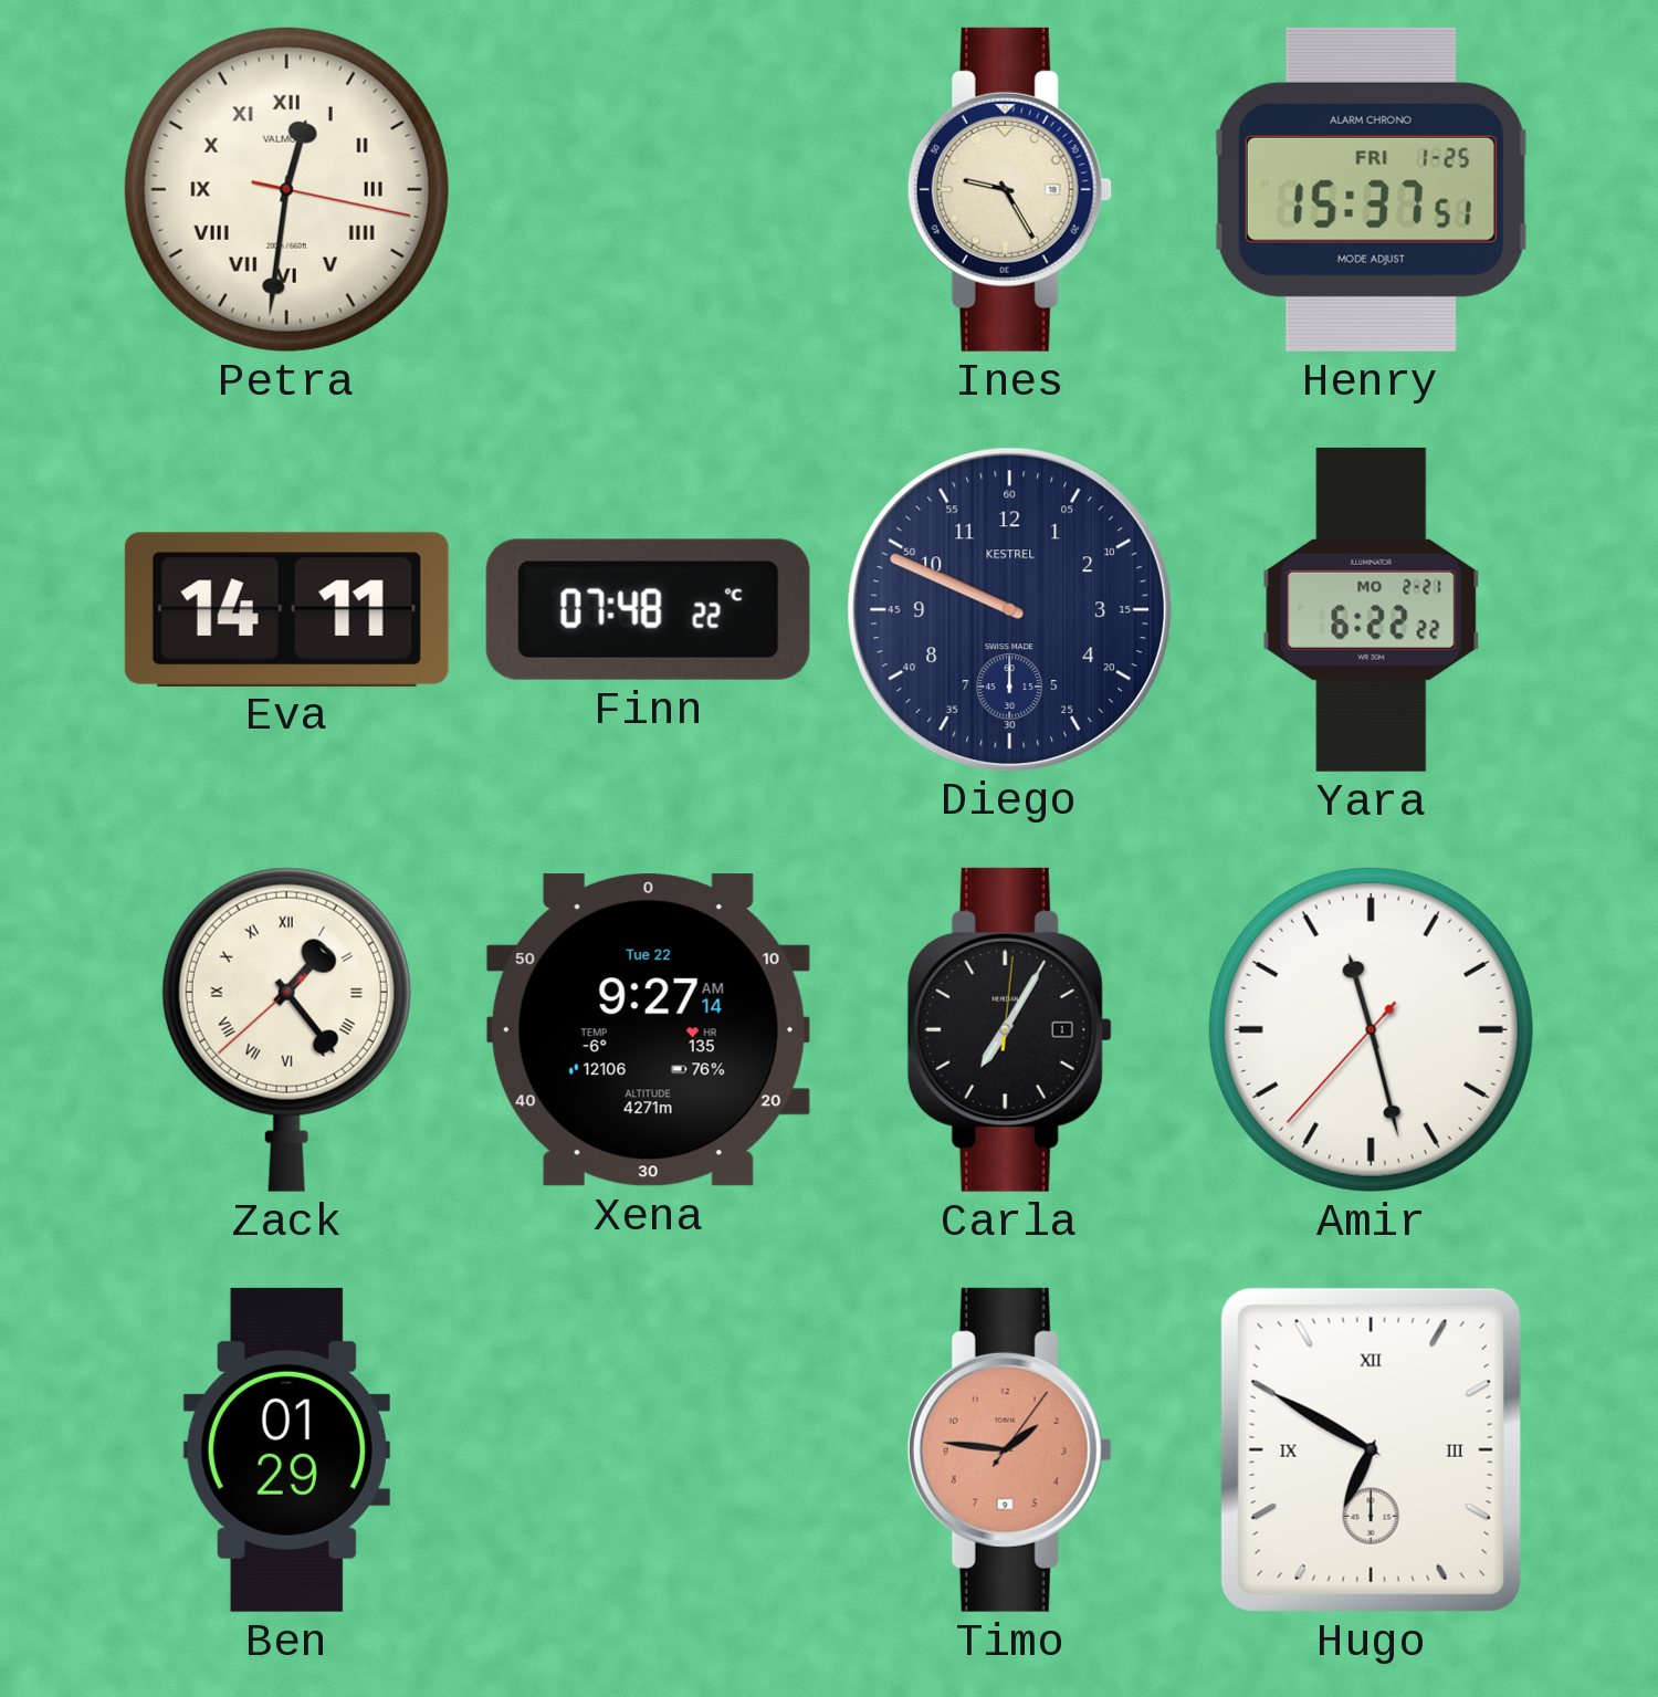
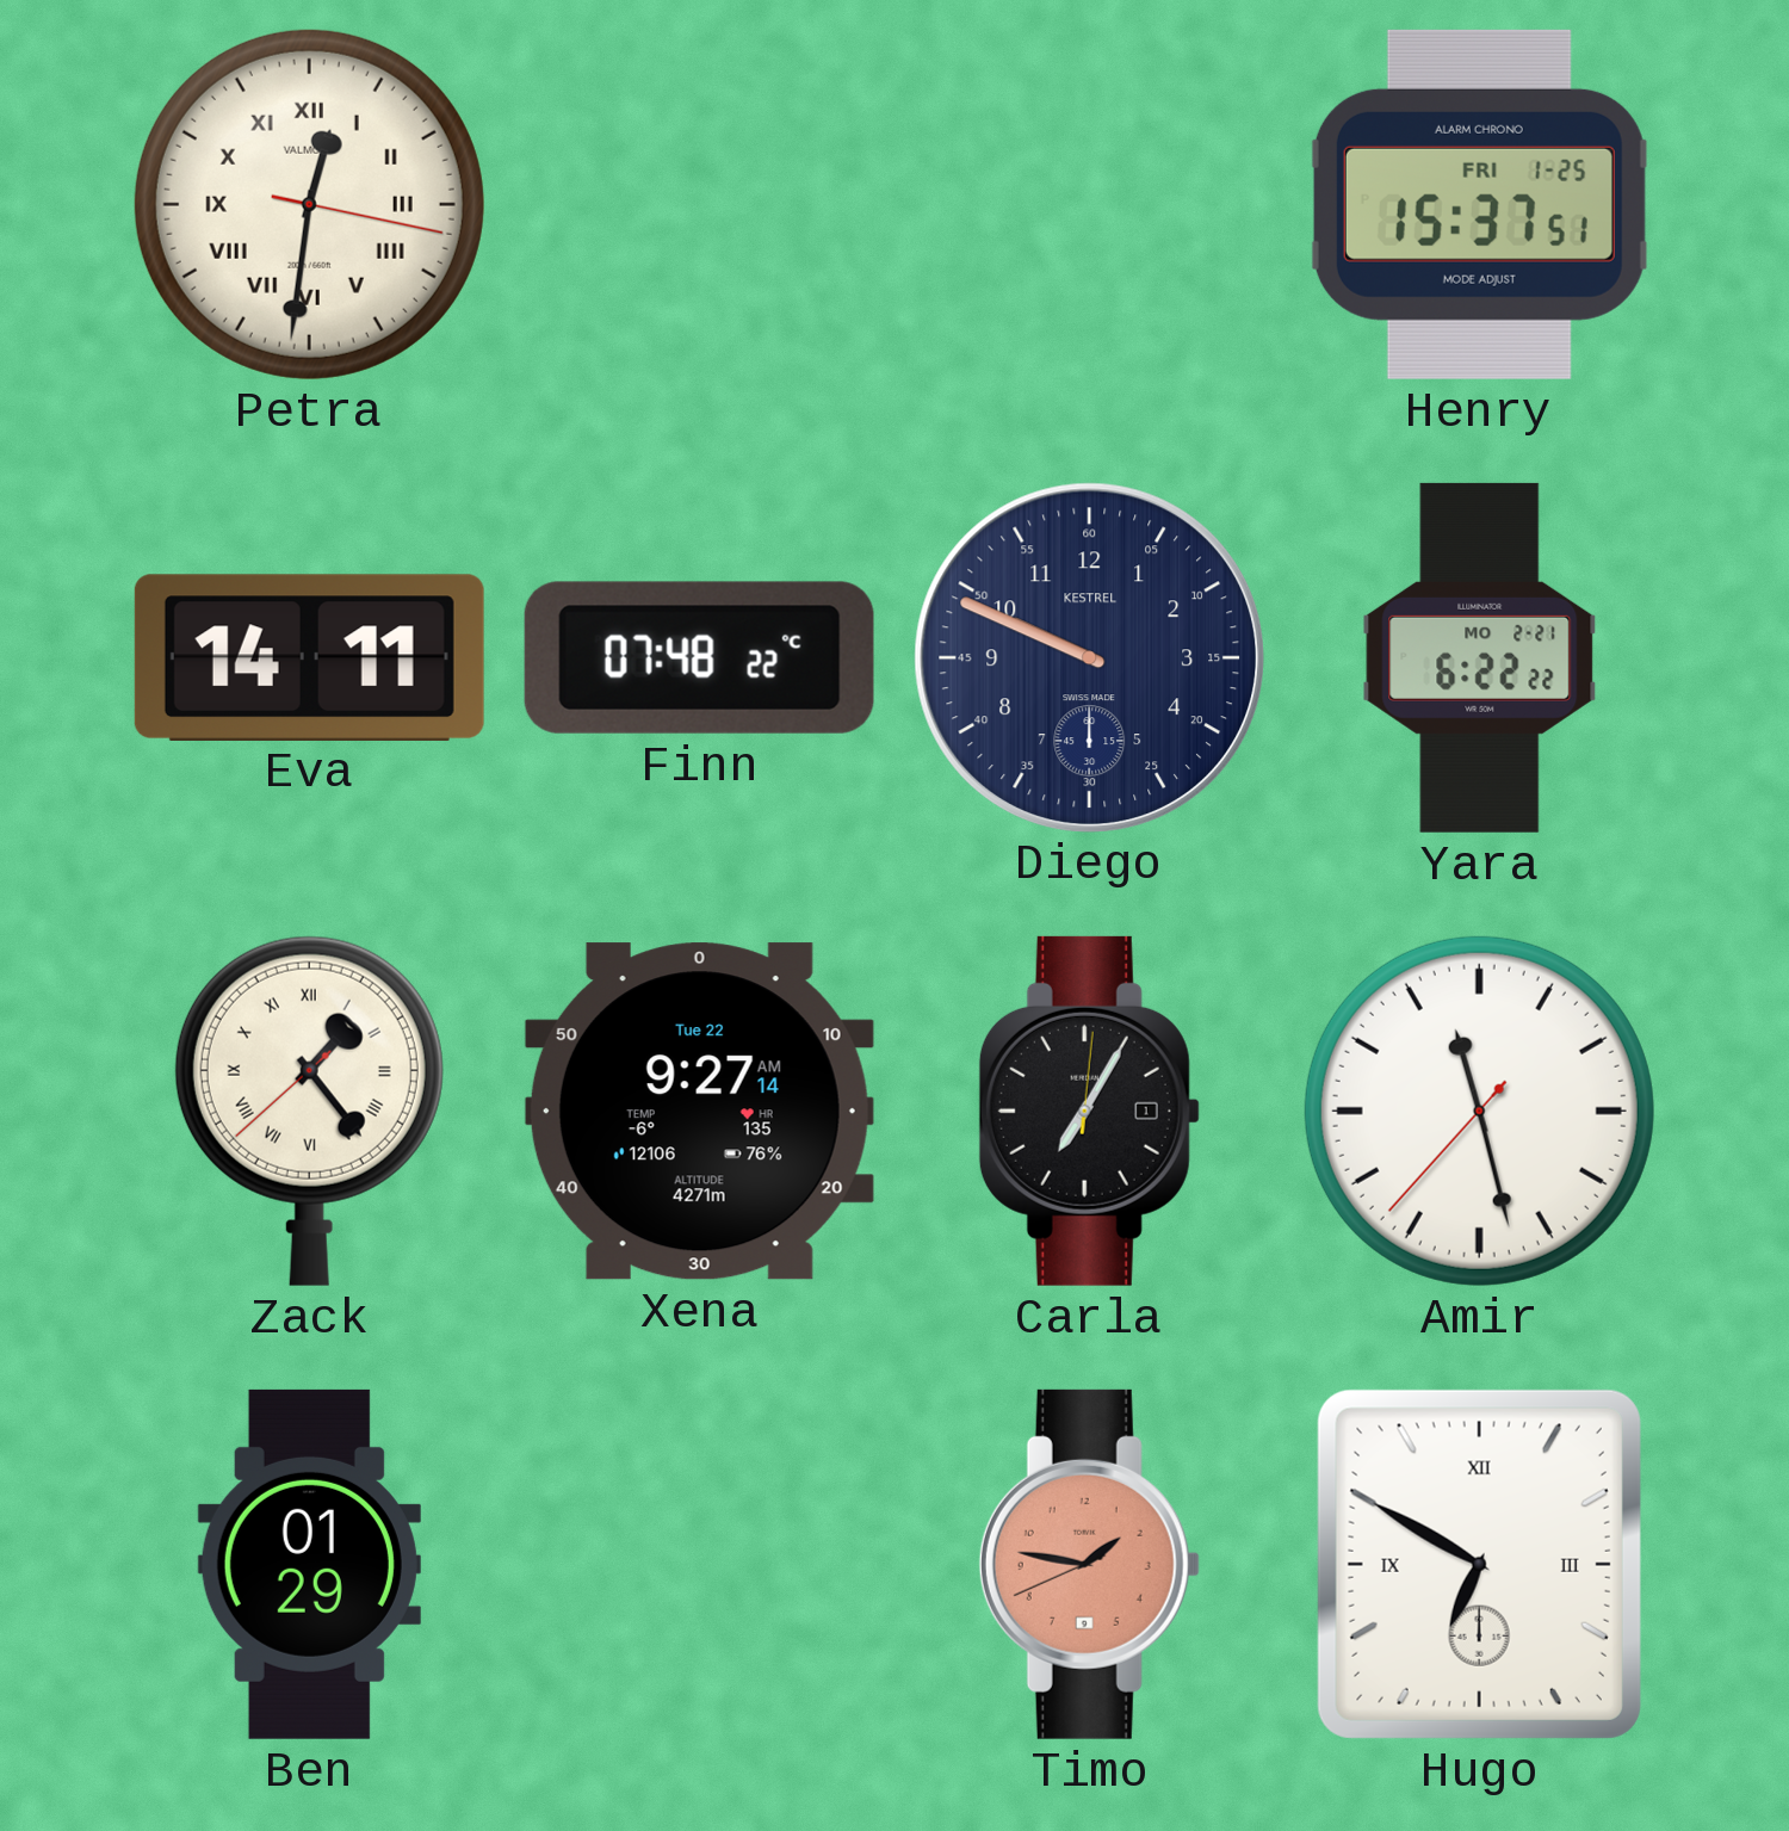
Ines: 9:25 -> none
Timo: 1:46:06 -> 1:46:41
